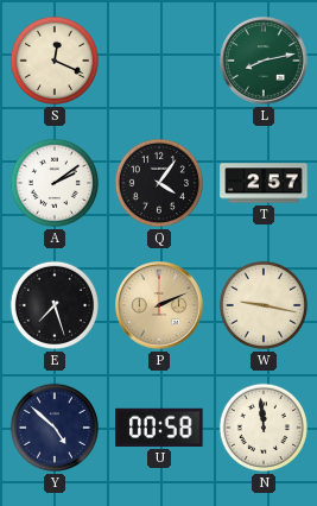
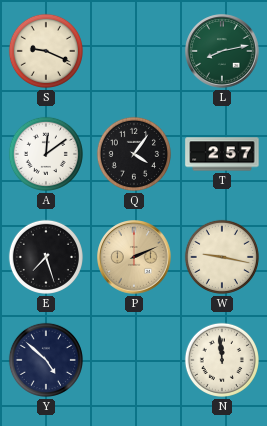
S: 12:19 -> 9:19
A: 2:09 -> 12:09
U: 00:58 -> none
